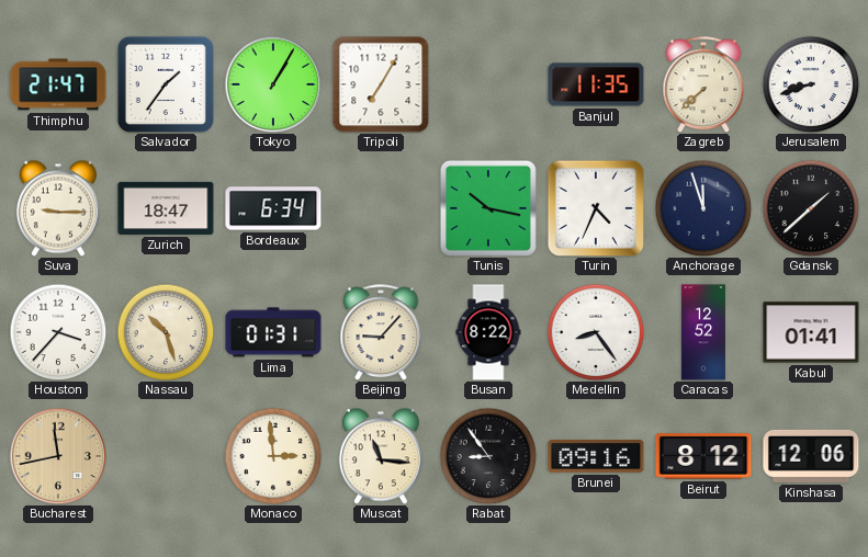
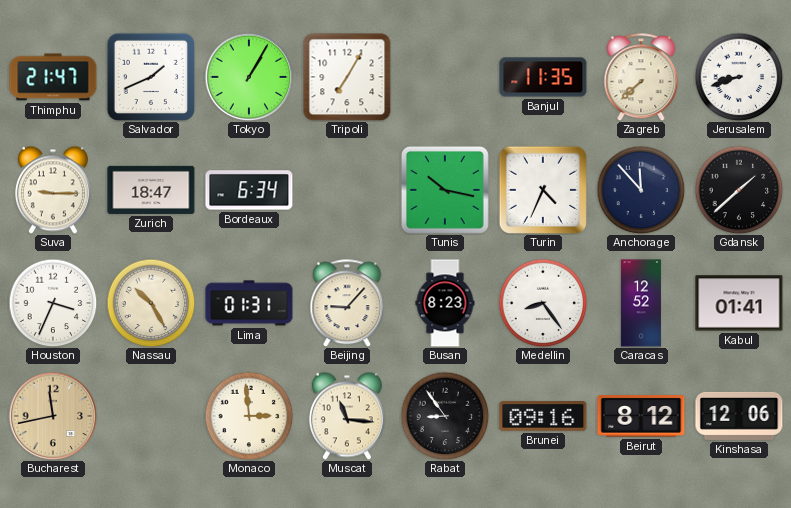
Salvador: 1:36 -> 1:41
Anchorage: 11:57 -> 11:53
Houston: 3:37 -> 3:34
Nassau: 10:27 -> 10:25
Busan: 8:22 -> 8:23
